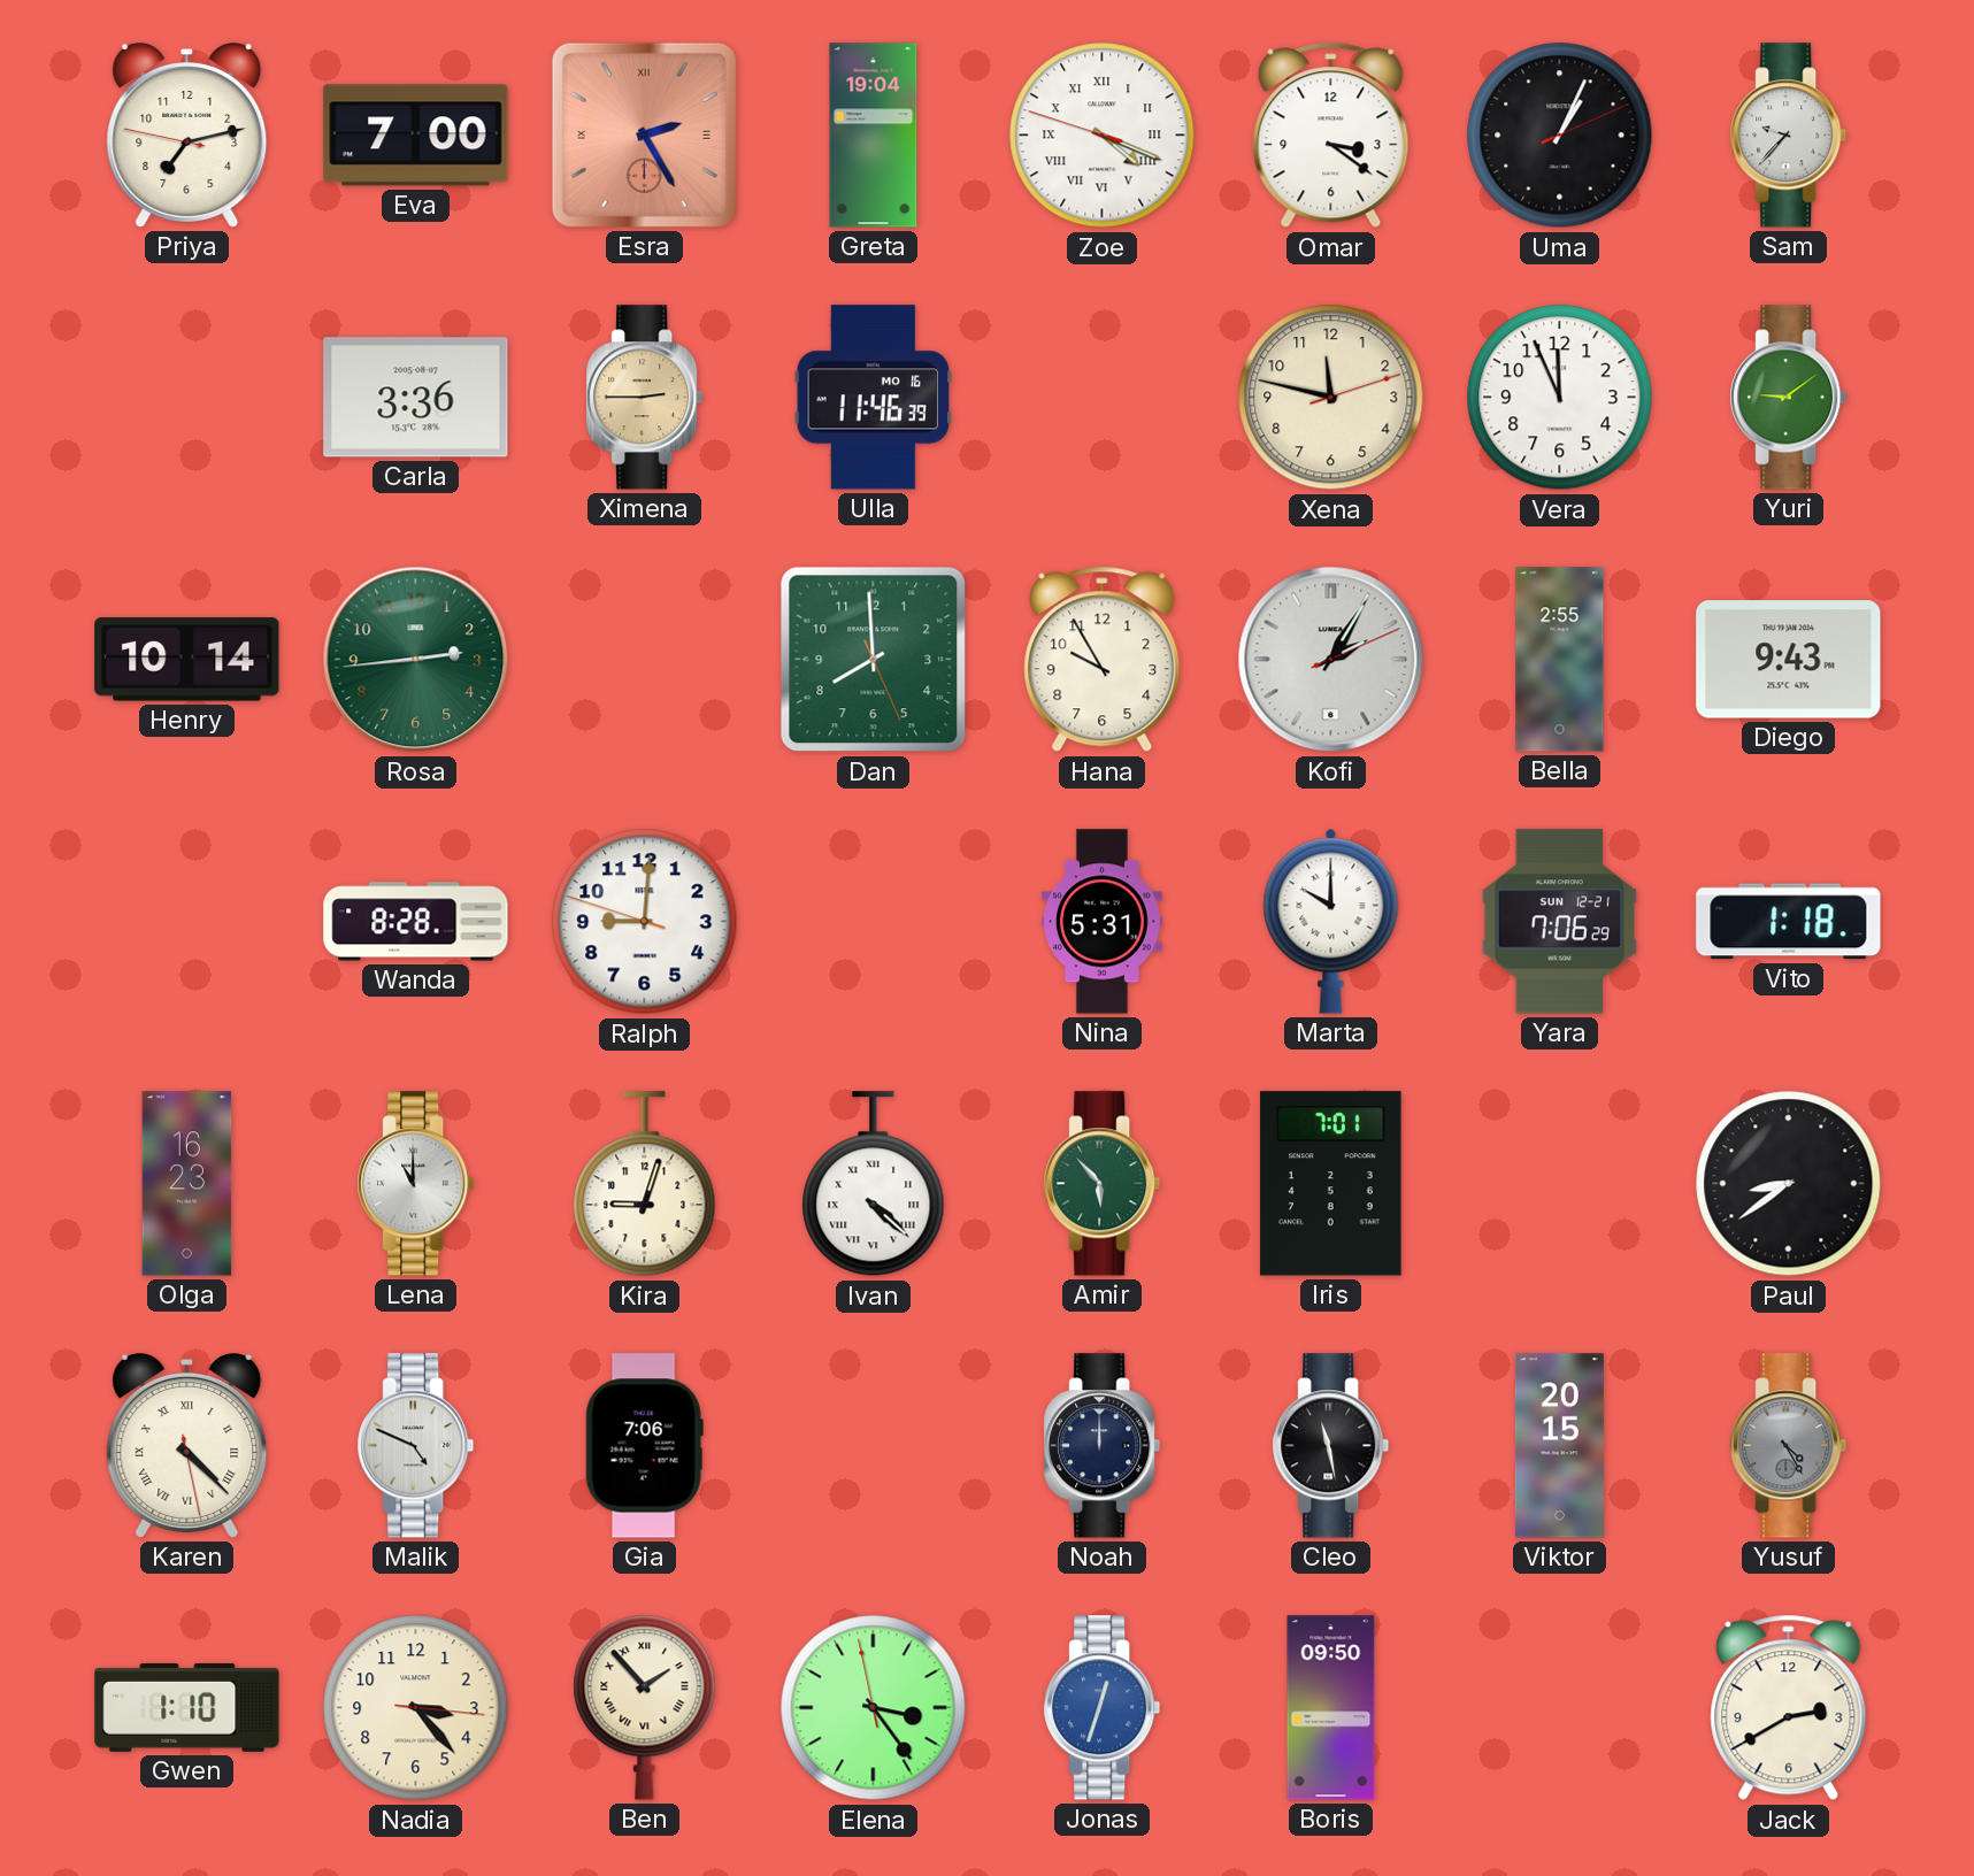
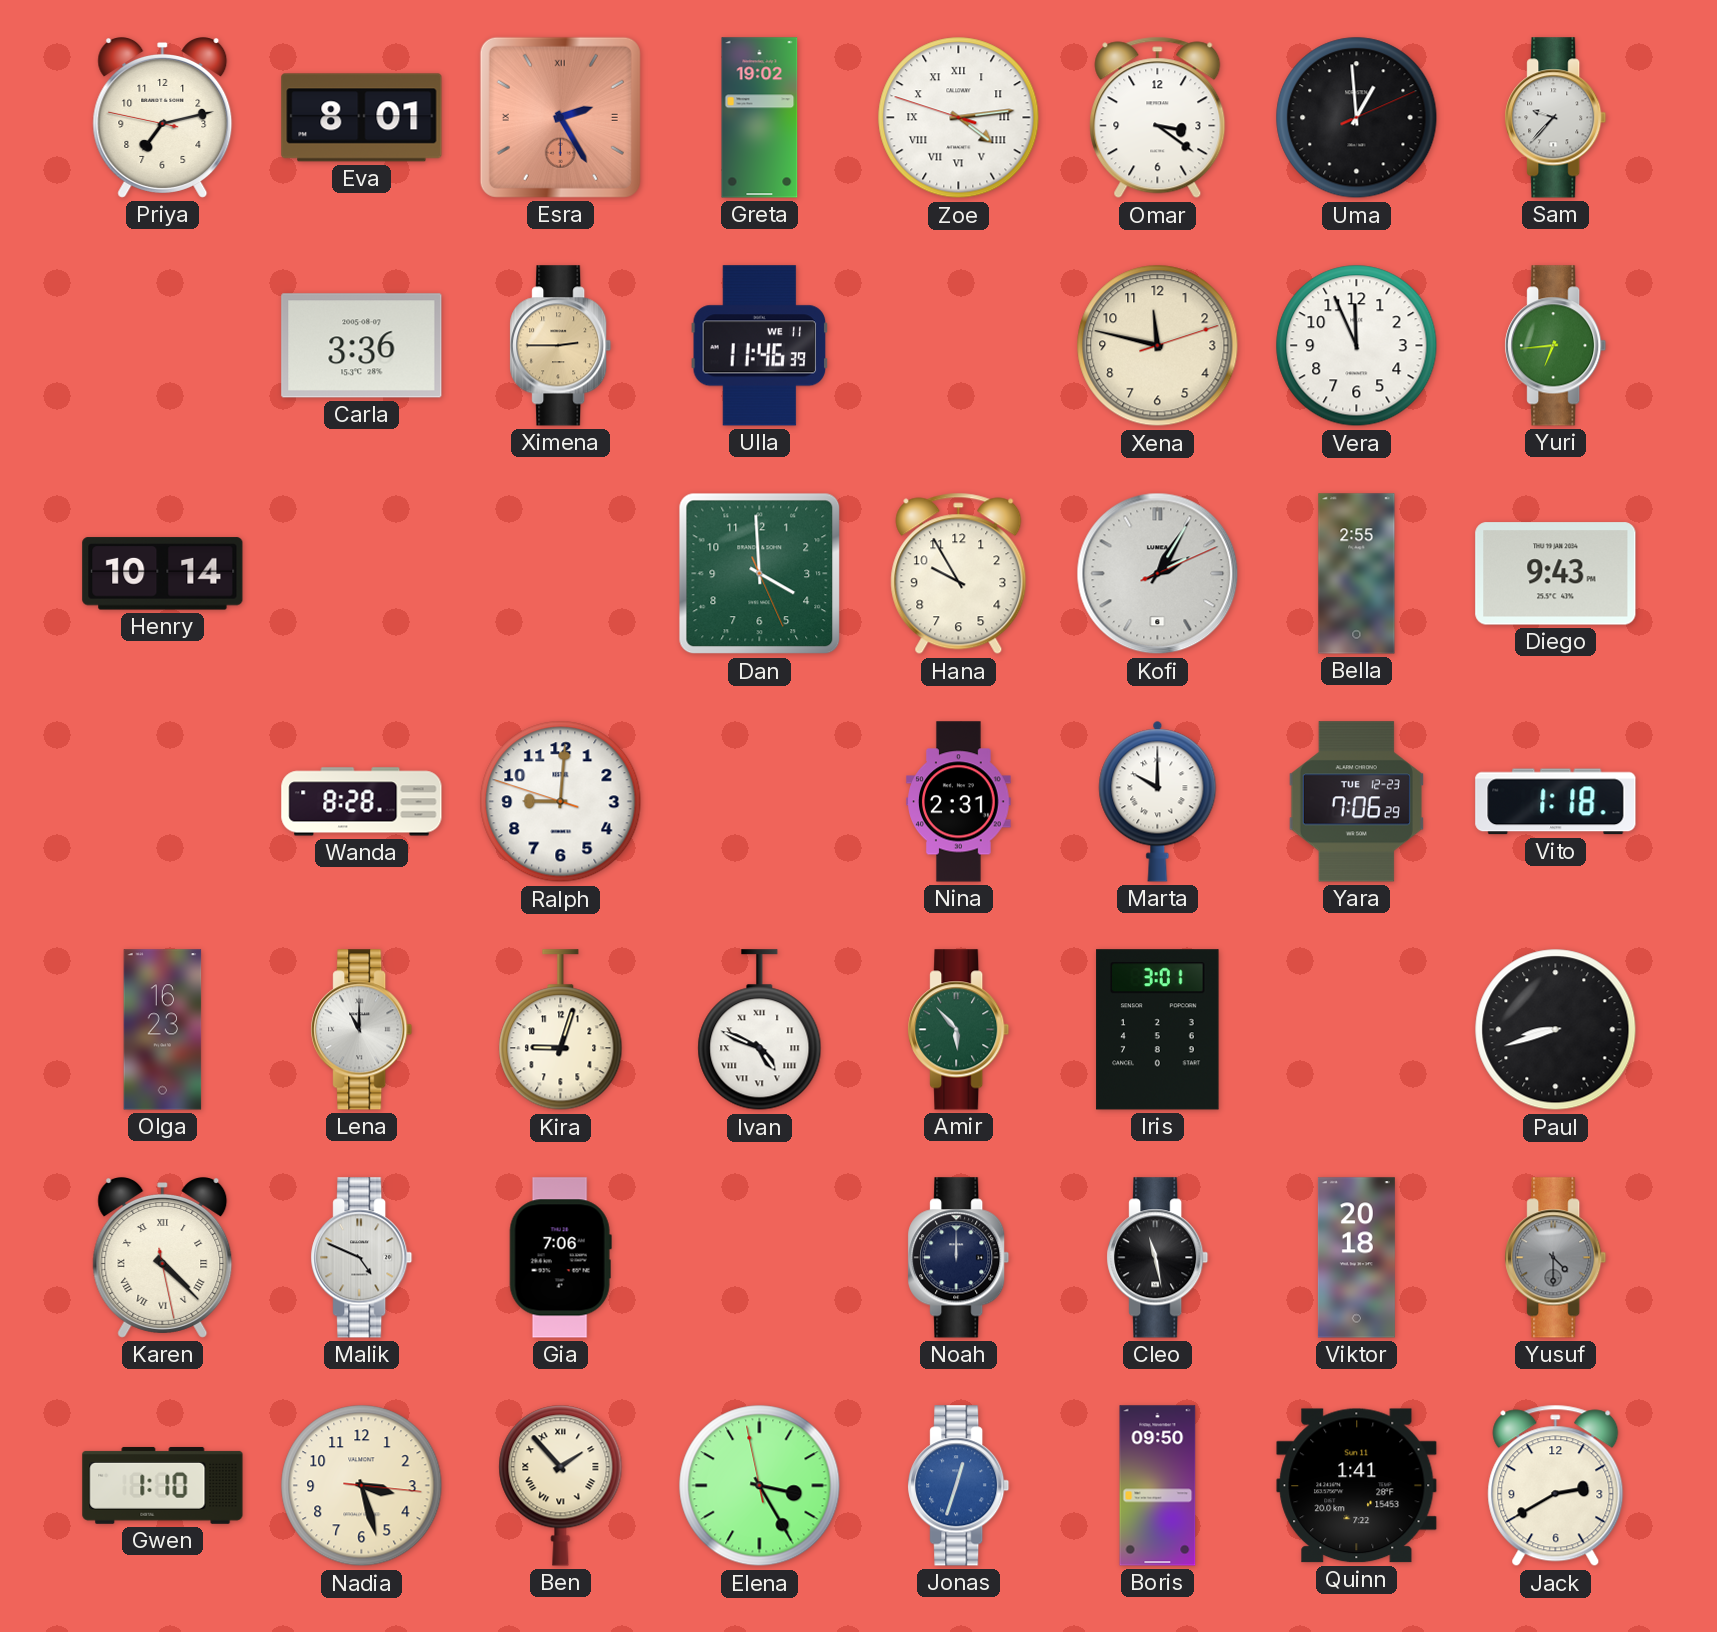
Eva: 7:00 -> 8:01
Greta: 19:04 -> 19:02
Zoe: 4:18 -> 4:13
Uma: 1:04 -> 12:59
Ulla date: MO 16 -> WE 11
Yuri: 9:09 -> 6:44
Rosa: 2:44 -> none
Dan: 7:59 -> 3:59
Nina: 5:31 -> 2:31
Yara date: SUN 12-21 -> TUE 12-23
Ivan: 4:22 -> 4:49
Iris: 7:01 -> 3:01
Paul: 8:39 -> 8:42
Viktor: 20:15 -> 20:18
Yusuf: 4:25 -> 4:30
Nadia: 3:23 -> 3:27
Elena: 3:23 -> 3:24
Quinn: none -> 1:41
